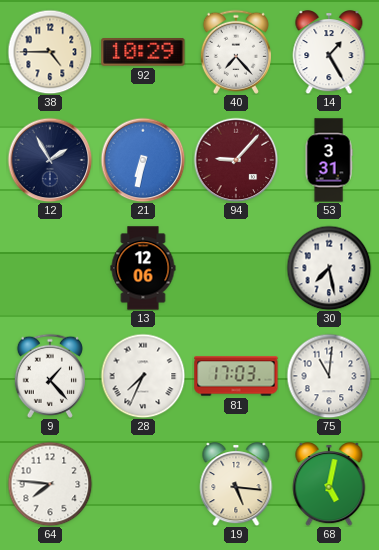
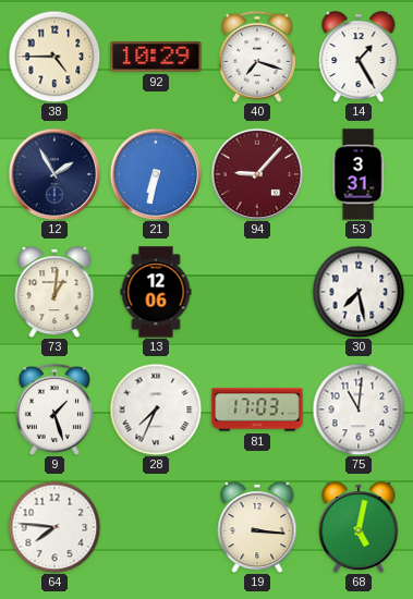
40: 7:23 -> 7:18
73: none -> 1:01
9: 1:23 -> 1:27
19: 5:16 -> 3:16
